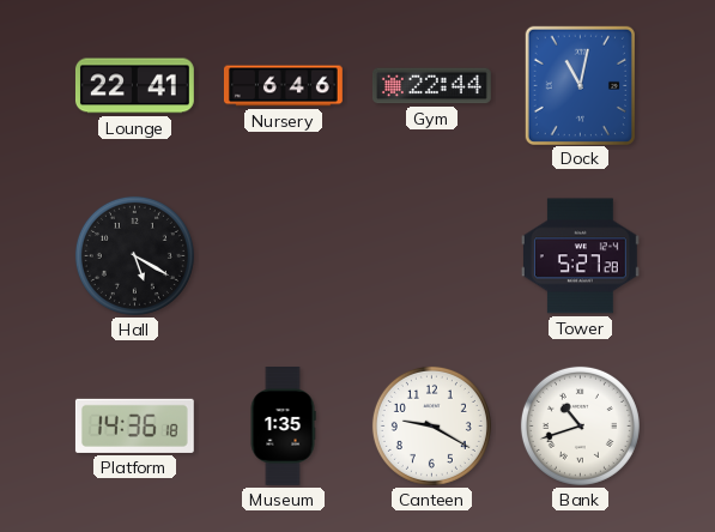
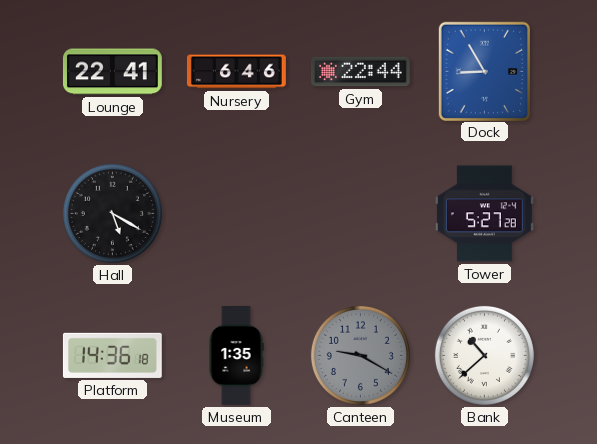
Dock: 11:02 -> 8:55
Canteen dial: white -> grey
Bank: 10:42 -> 10:38
